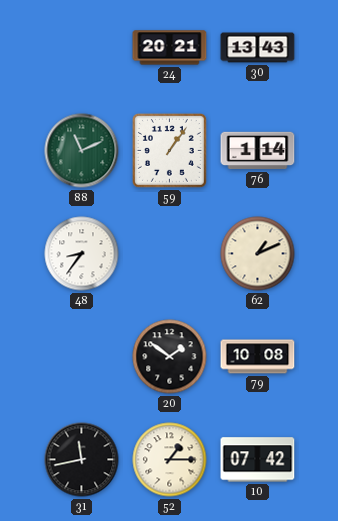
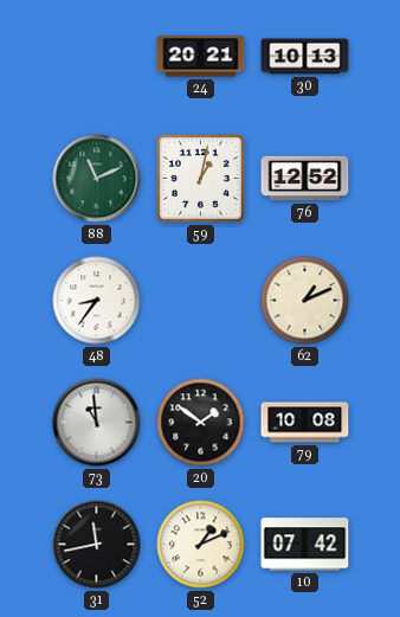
30: 13:43 -> 10:13
59: 1:06 -> 1:02
76: 1:14 -> 12:52
73: none -> 10:59
52: 1:15 -> 1:11
